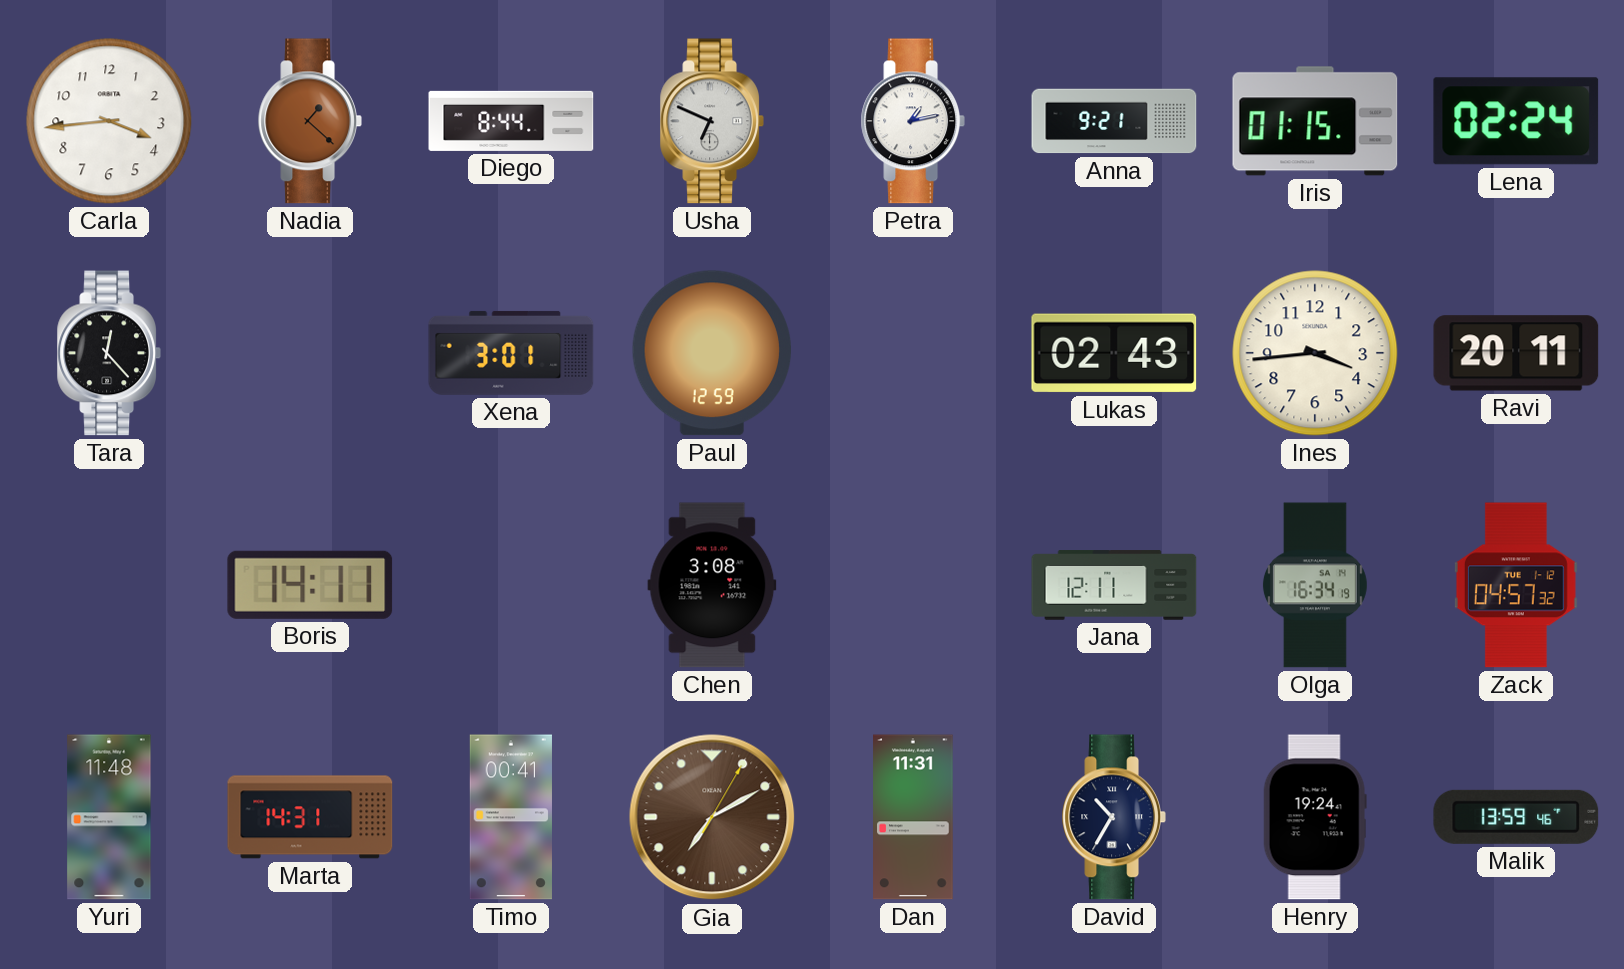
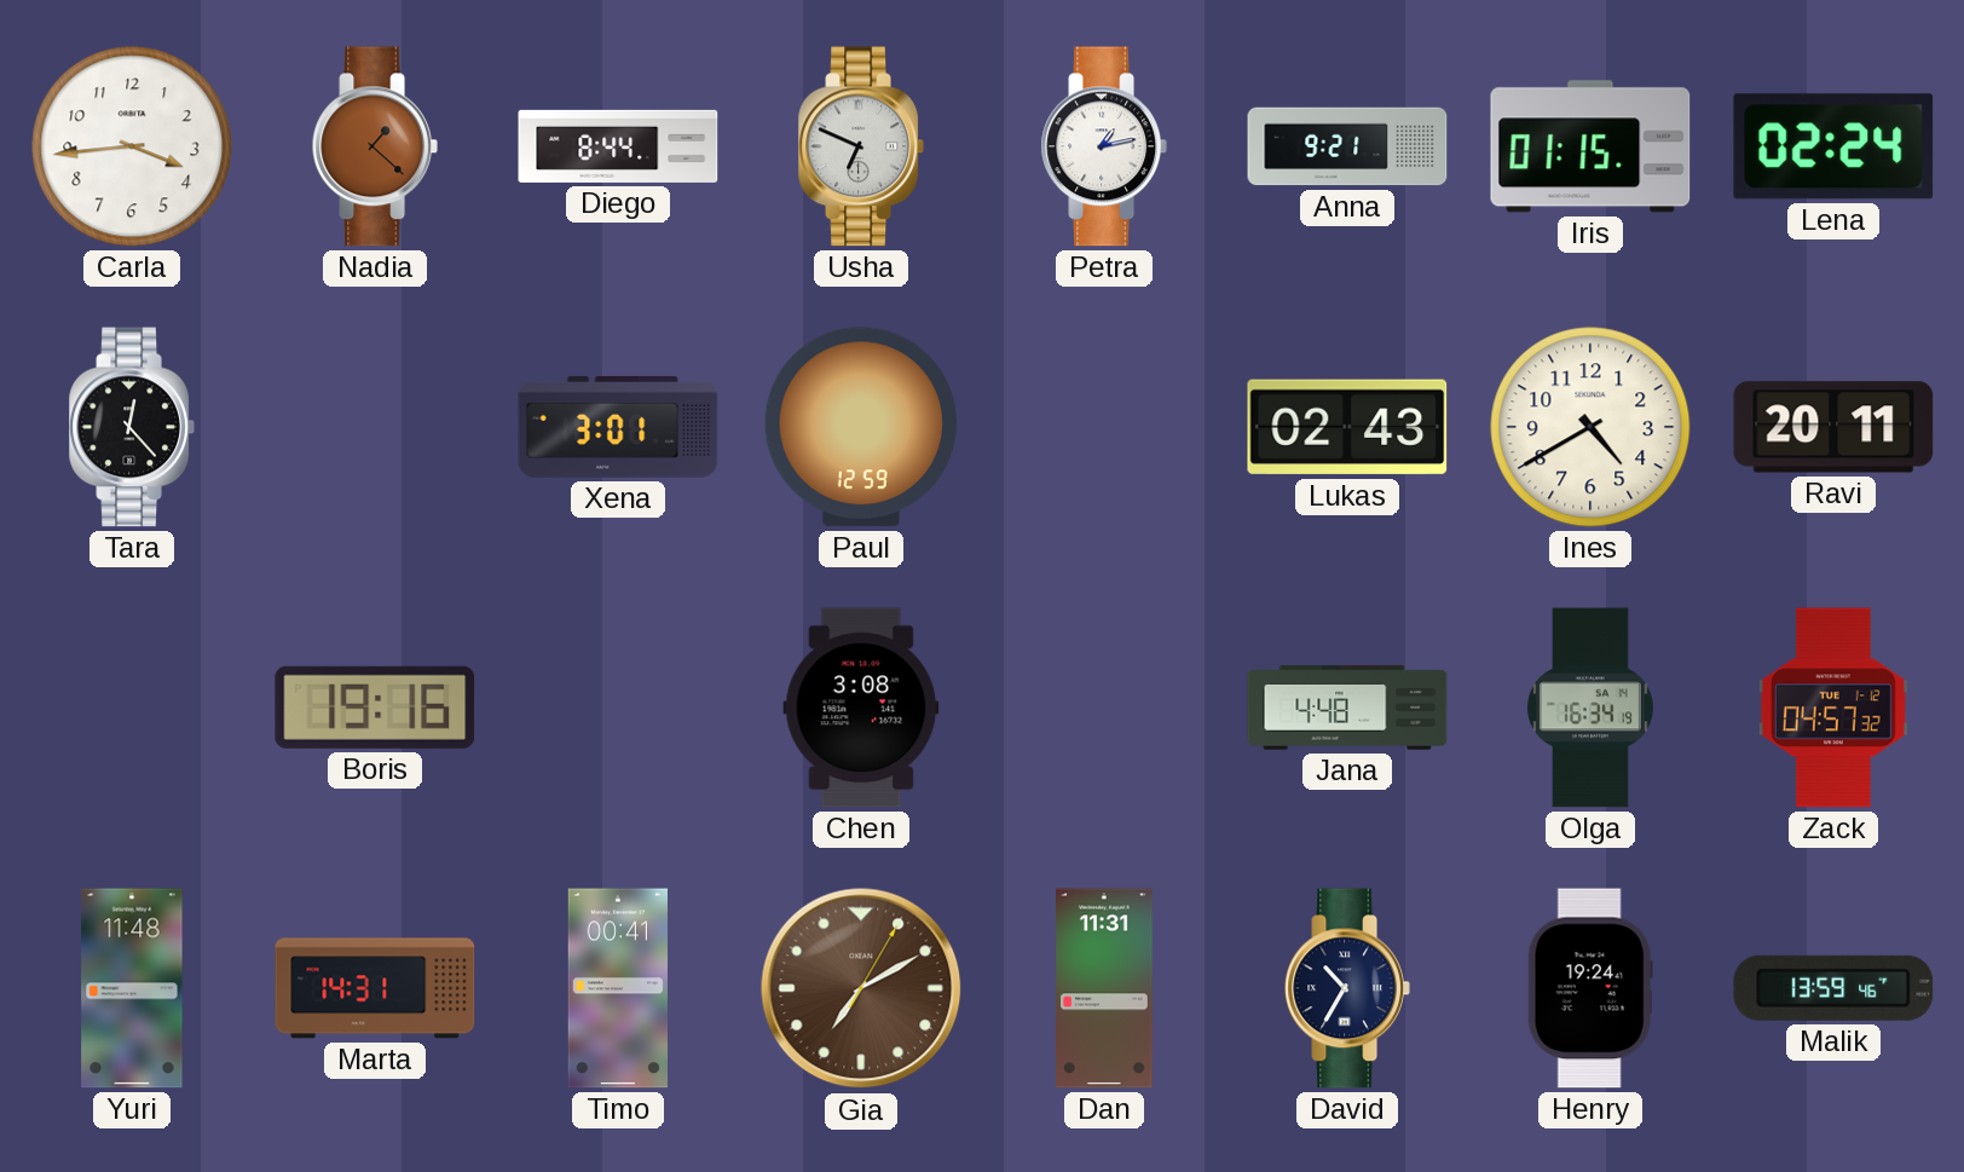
Ines: 3:44 -> 4:40
Boris: 14:11 -> 19:16
Jana: 12:11 -> 4:48
